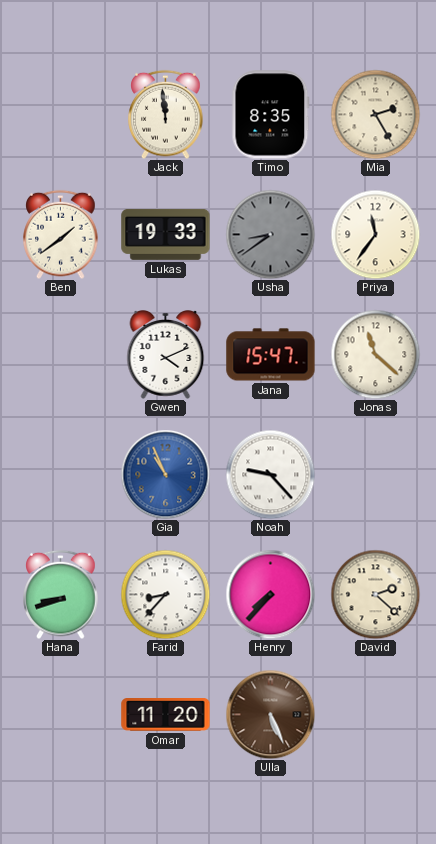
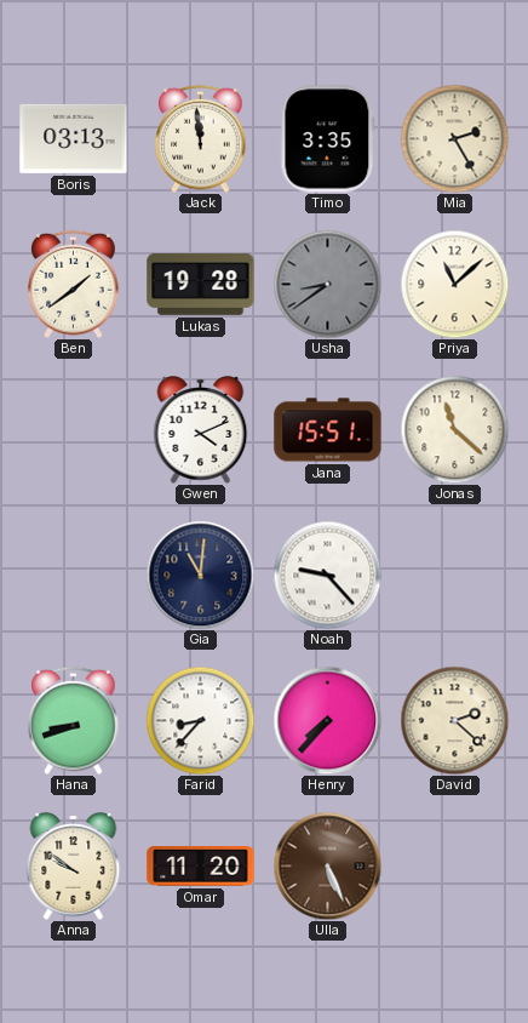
Boris: none -> 03:13
Timo: 8:35 -> 3:35
Lukas: 19:33 -> 19:28
Priya: 11:36 -> 11:08
Jana: 15:47 -> 15:51
Gia: 10:56 -> 11:01
Gia dial: blue -> navy
Anna: none -> 9:51
